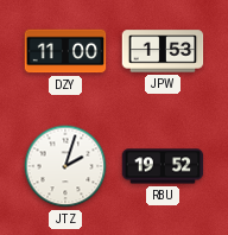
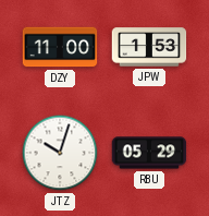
JTZ: 2:03 -> 10:03
RBU: 19:52 -> 05:29
